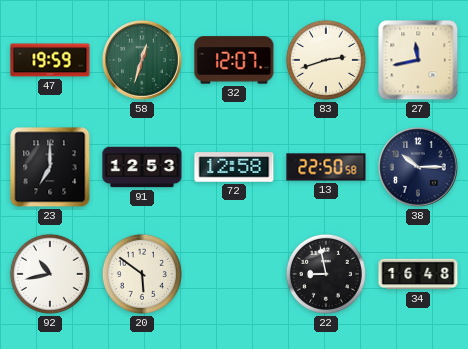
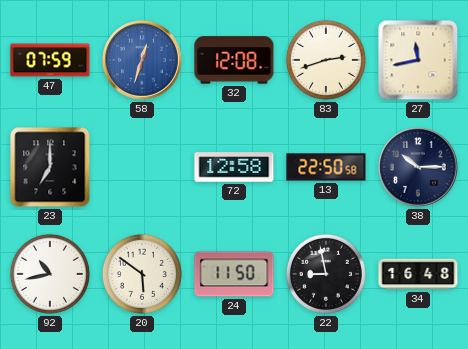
47: 19:59 -> 07:59
58 dial: green -> blue
32: 12:07 -> 12:08
91: 12:53 -> none
24: none -> 11:50
